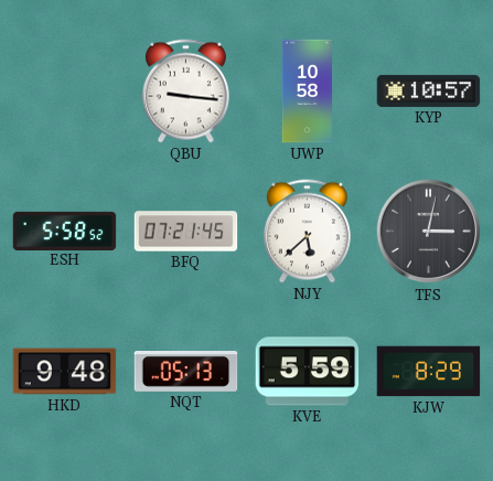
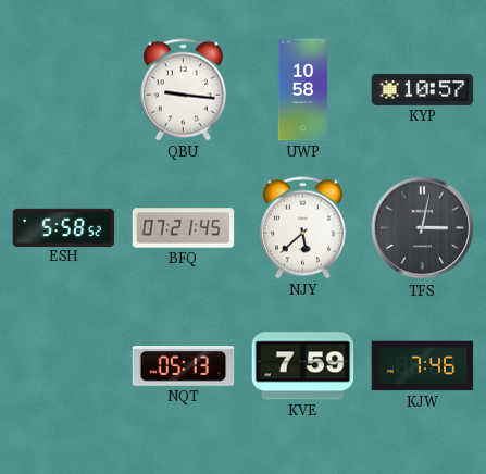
HKD: 9:48 -> none
KVE: 5:59 -> 7:59
KJW: 8:29 -> 7:46
